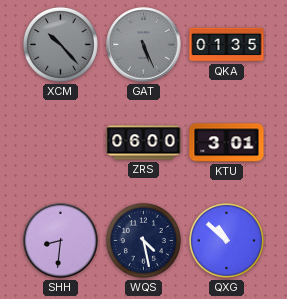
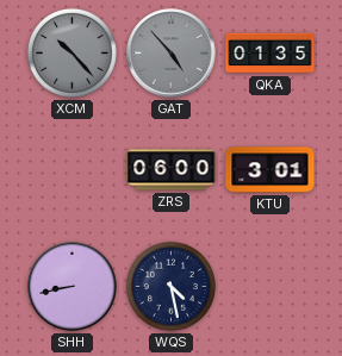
GAT: 5:26 -> 4:53
SHH: 8:31 -> 8:43
QXG: 10:52 -> none
